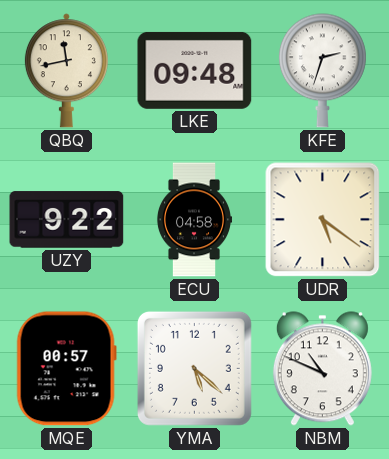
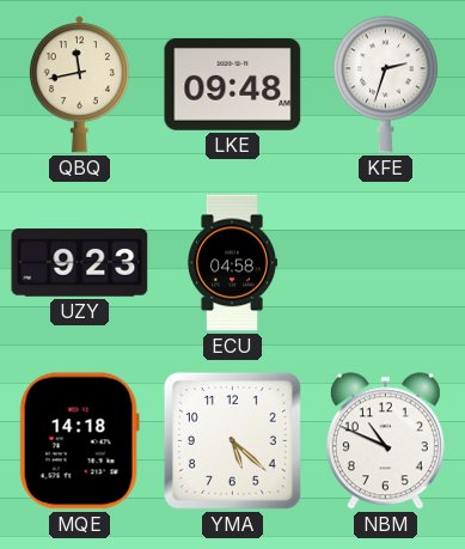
UZY: 9:22 -> 9:23
UDR: 5:21 -> none
MQE: 00:57 -> 14:18
